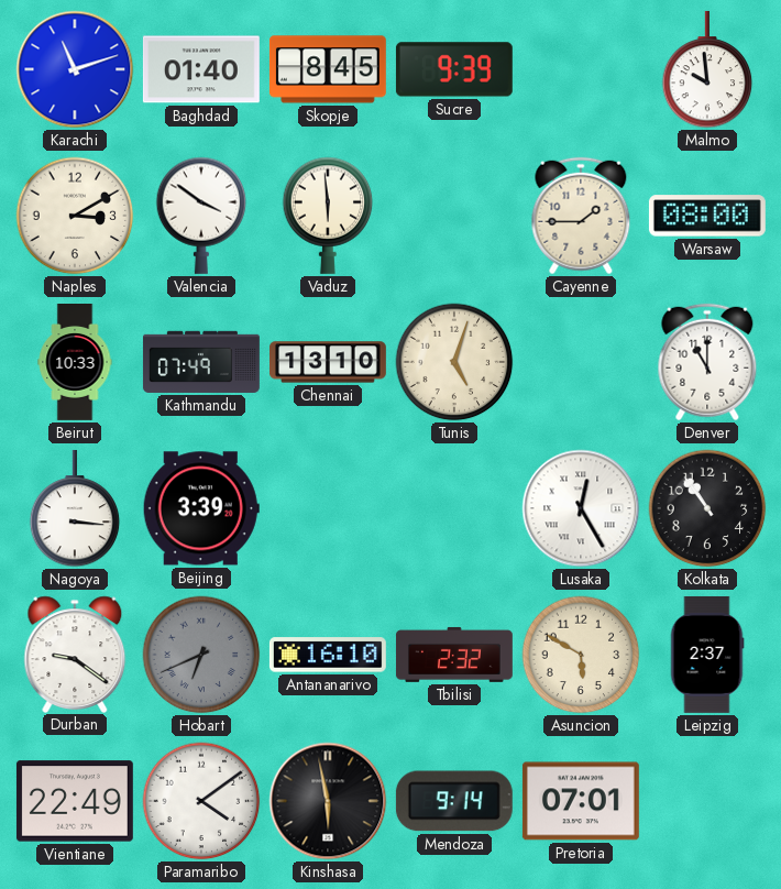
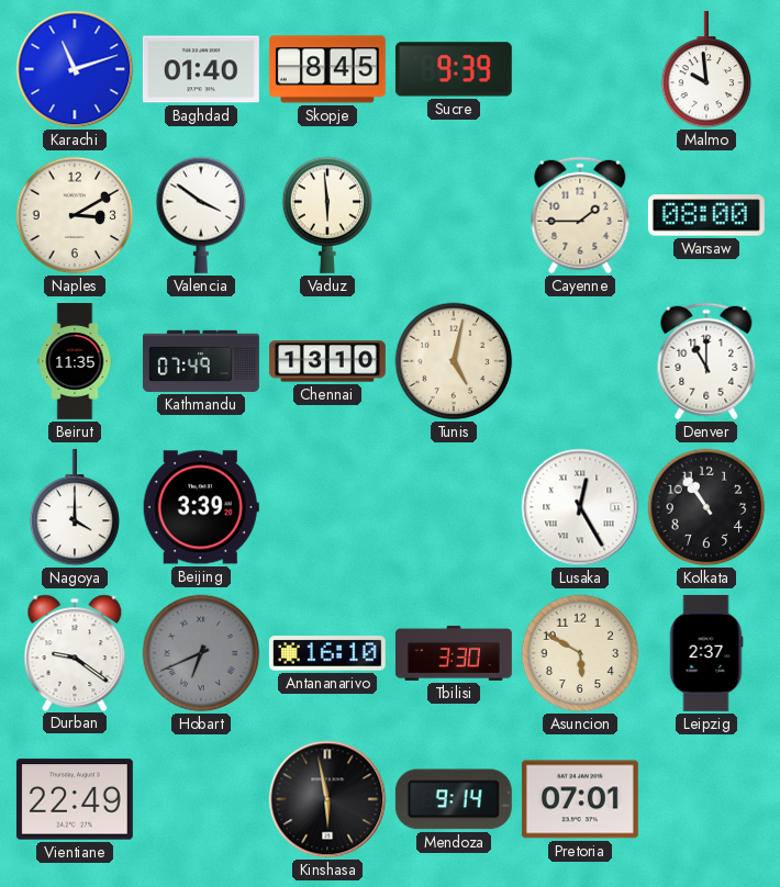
Beirut: 10:33 -> 11:35
Tunis: 5:03 -> 5:02
Nagoya: 3:16 -> 4:00
Tbilisi: 2:32 -> 3:30
Paramaribo: 4:09 -> none
